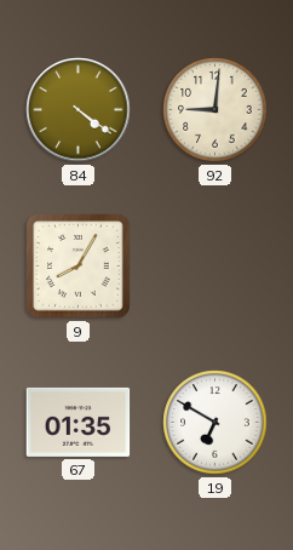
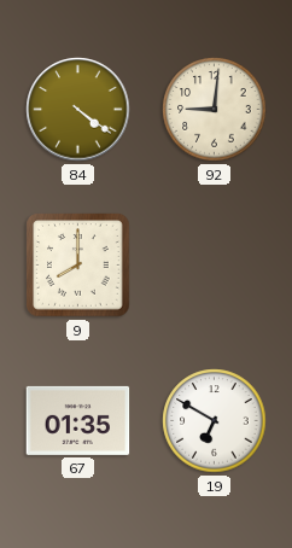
9: 8:05 -> 8:00
